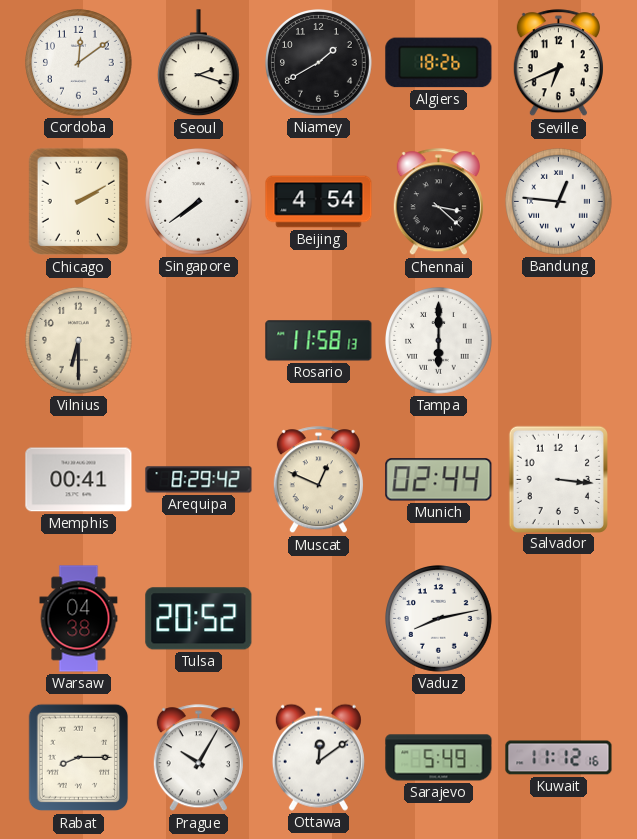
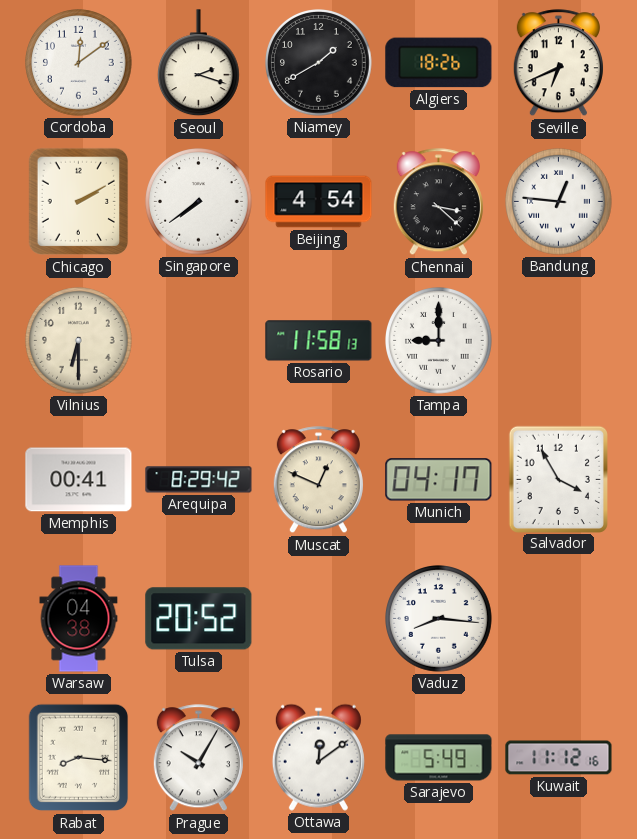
Tampa: 6:00 -> 9:00
Munich: 02:44 -> 04:17
Salvador: 3:16 -> 3:55
Vaduz: 8:13 -> 8:16
Rabat: 8:15 -> 8:16
